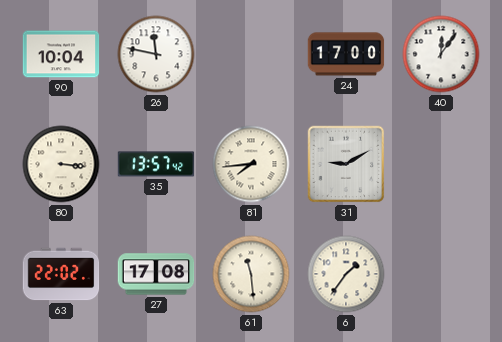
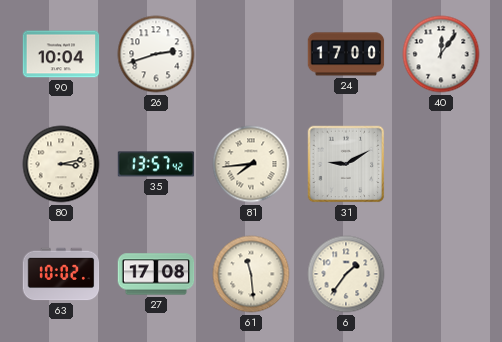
26: 11:47 -> 2:42
80: 3:16 -> 3:13
63: 22:02 -> 10:02
